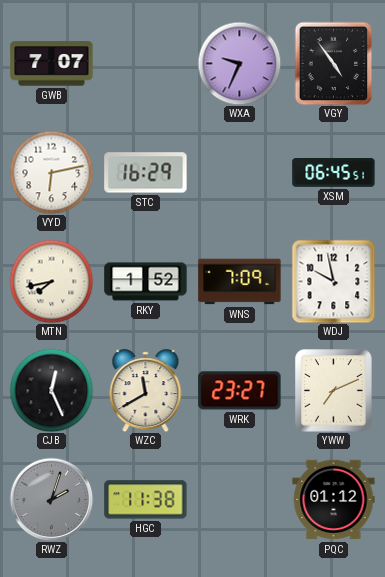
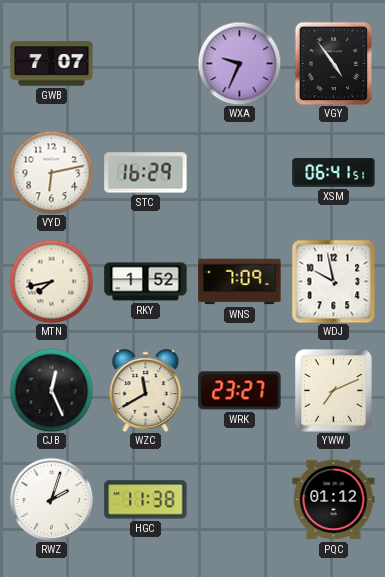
XSM: 06:45 -> 06:41
RWZ dial: grey -> white
